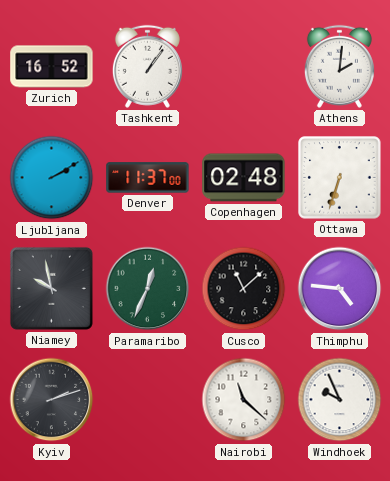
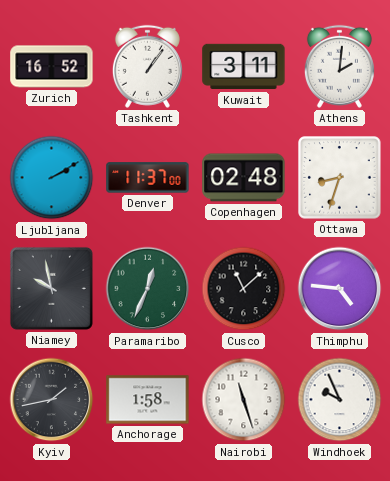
Kuwait: none -> 3:11
Ottawa: 6:33 -> 8:33
Kyiv: 2:12 -> 1:43
Anchorage: none -> 1:58
Nairobi: 11:22 -> 11:27
